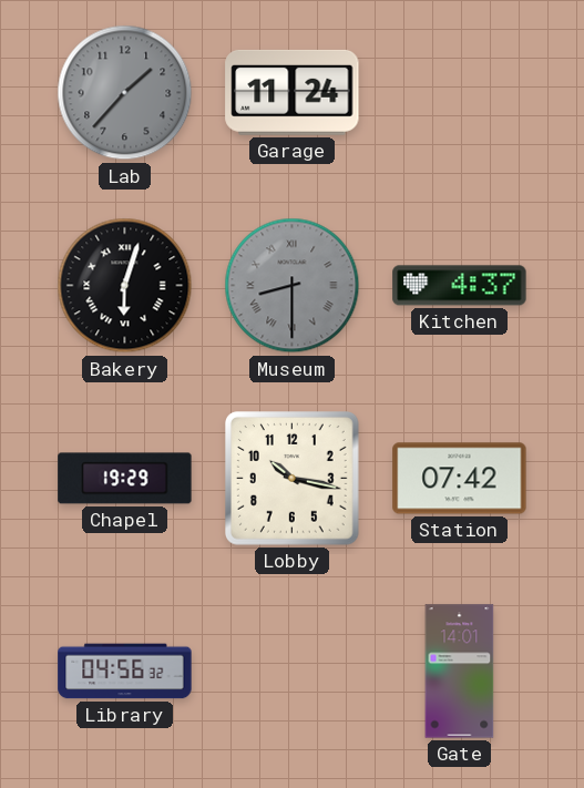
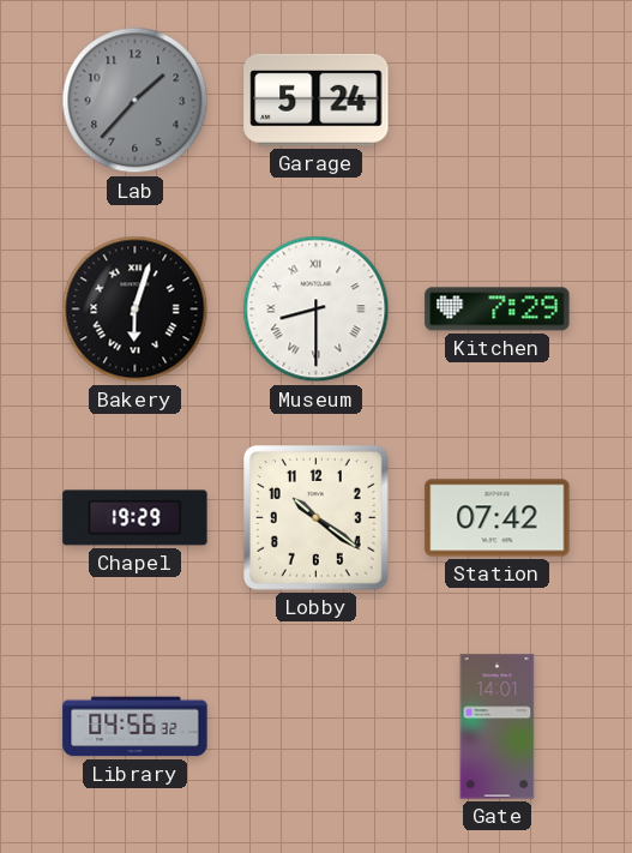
Garage: 11:24 -> 5:24
Museum dial: grey -> white
Kitchen: 4:37 -> 7:29
Lobby: 10:17 -> 10:21
